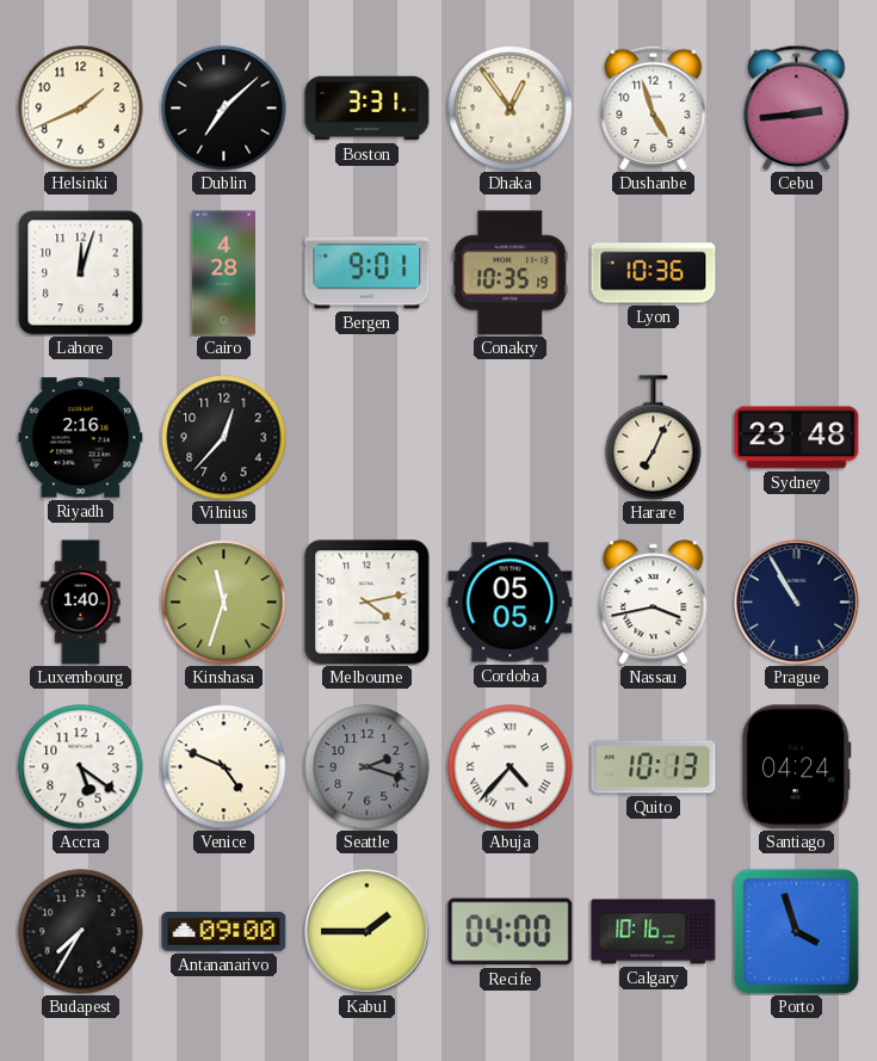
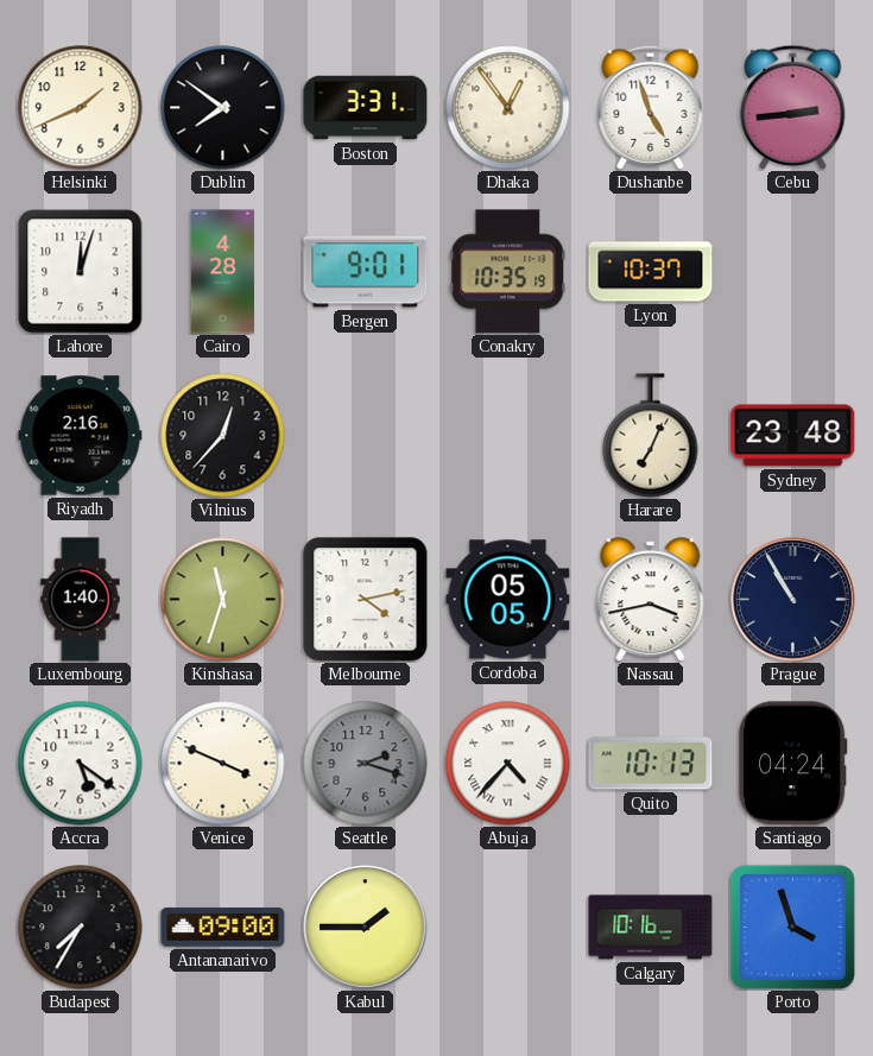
Dublin: 7:08 -> 7:51
Lyon: 10:36 -> 10:37
Venice: 4:49 -> 3:49
Recife: 04:00 -> none
